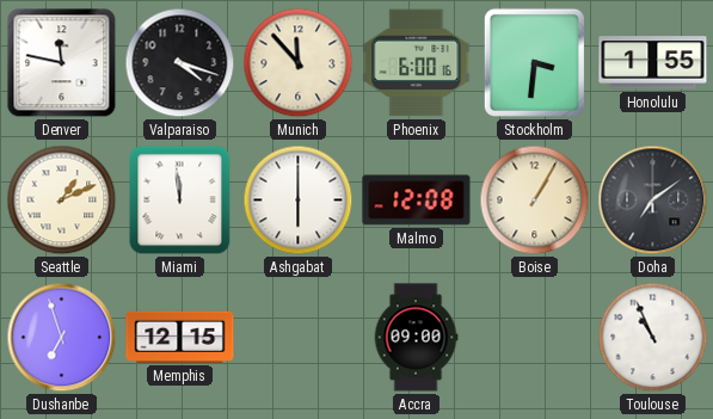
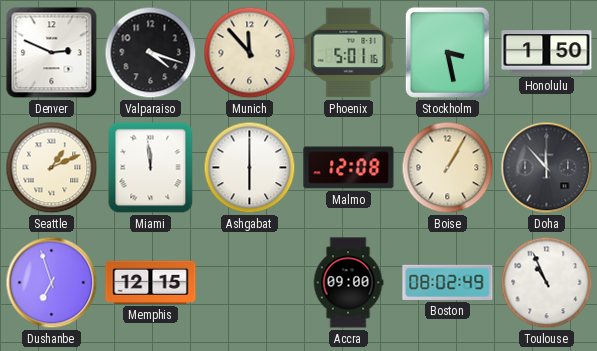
Denver: 11:47 -> 2:49
Phoenix: 6:00 -> 5:01
Stockholm: 3:31 -> 3:28
Honolulu: 1:55 -> 1:50
Doha: 7:09 -> 11:53
Boston: none -> 08:02
